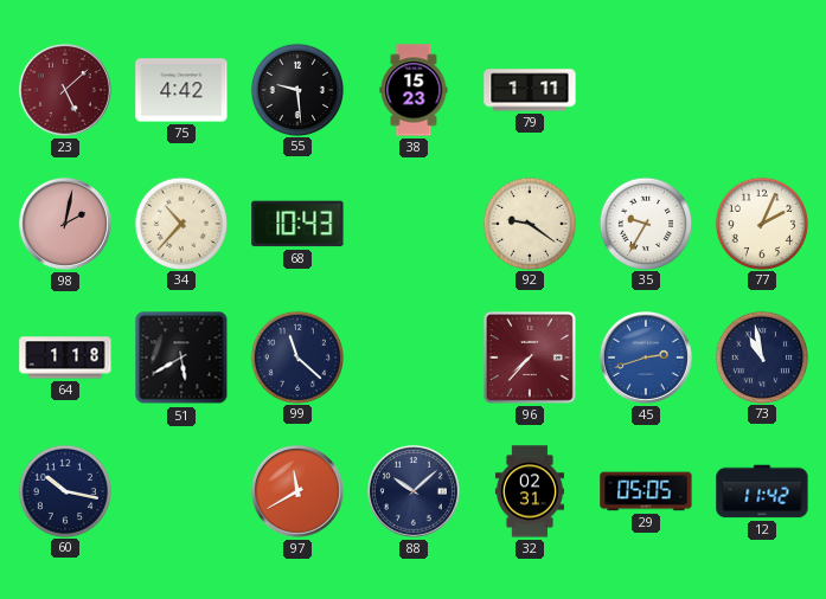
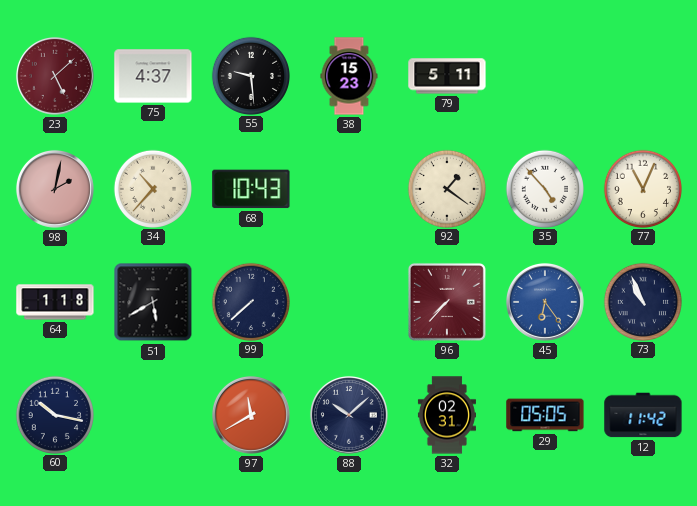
75: 4:42 -> 4:37
79: 1:11 -> 5:11
92: 9:21 -> 1:21
35: 9:35 -> 4:53
77: 2:04 -> 11:04
99: 11:22 -> 7:38
45: 2:42 -> 6:24
73: 10:58 -> 10:56
